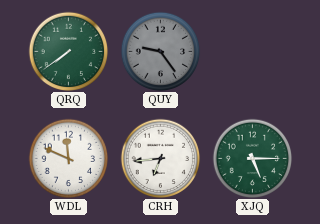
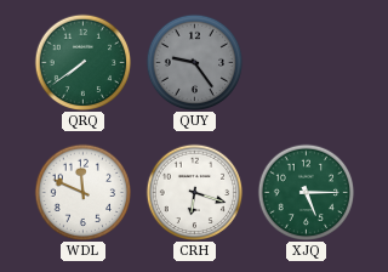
CRH: 6:44 -> 6:18
